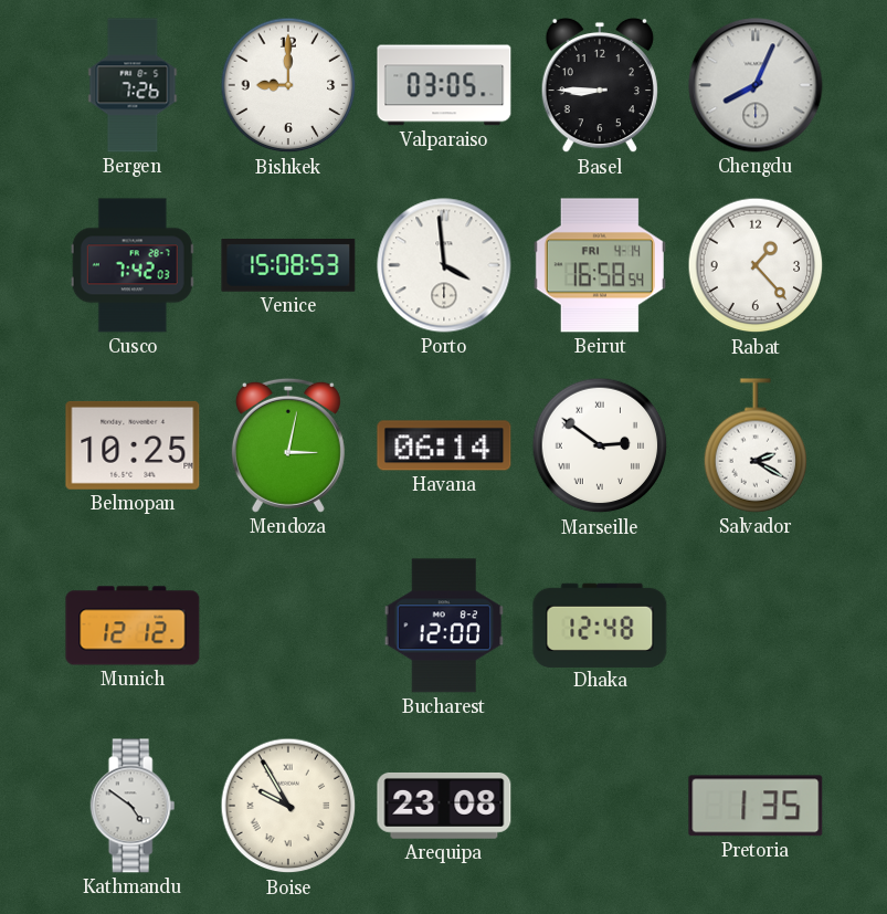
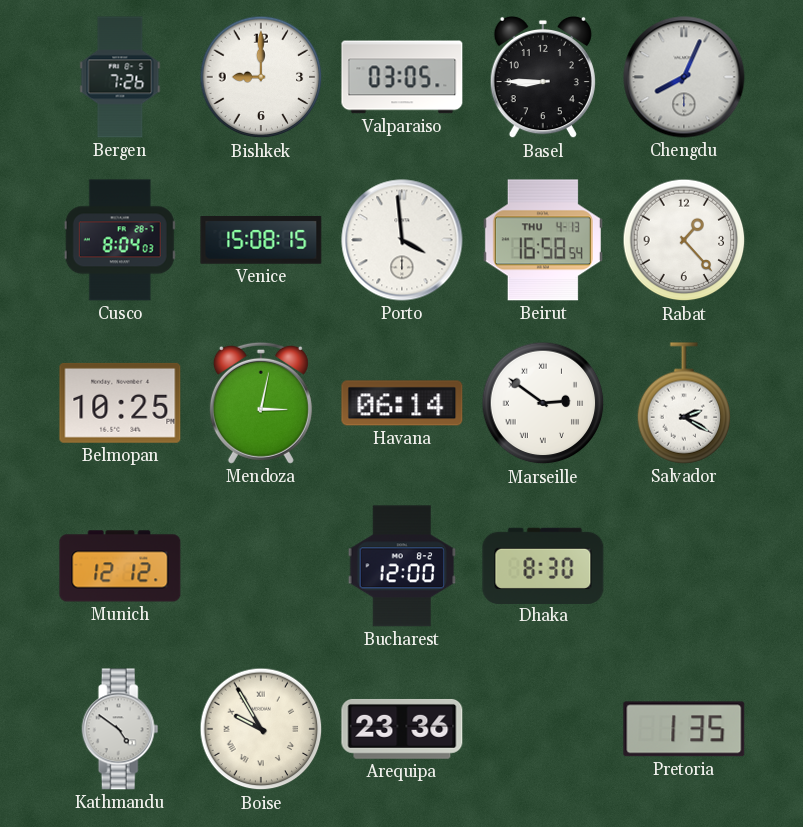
Cusco: 7:42 -> 8:04
Venice: 15:08:53 -> 15:08:15
Beirut date: FRI 4-14 -> THU 4-13
Dhaka: 12:48 -> 8:30
Arequipa: 23:08 -> 23:36
